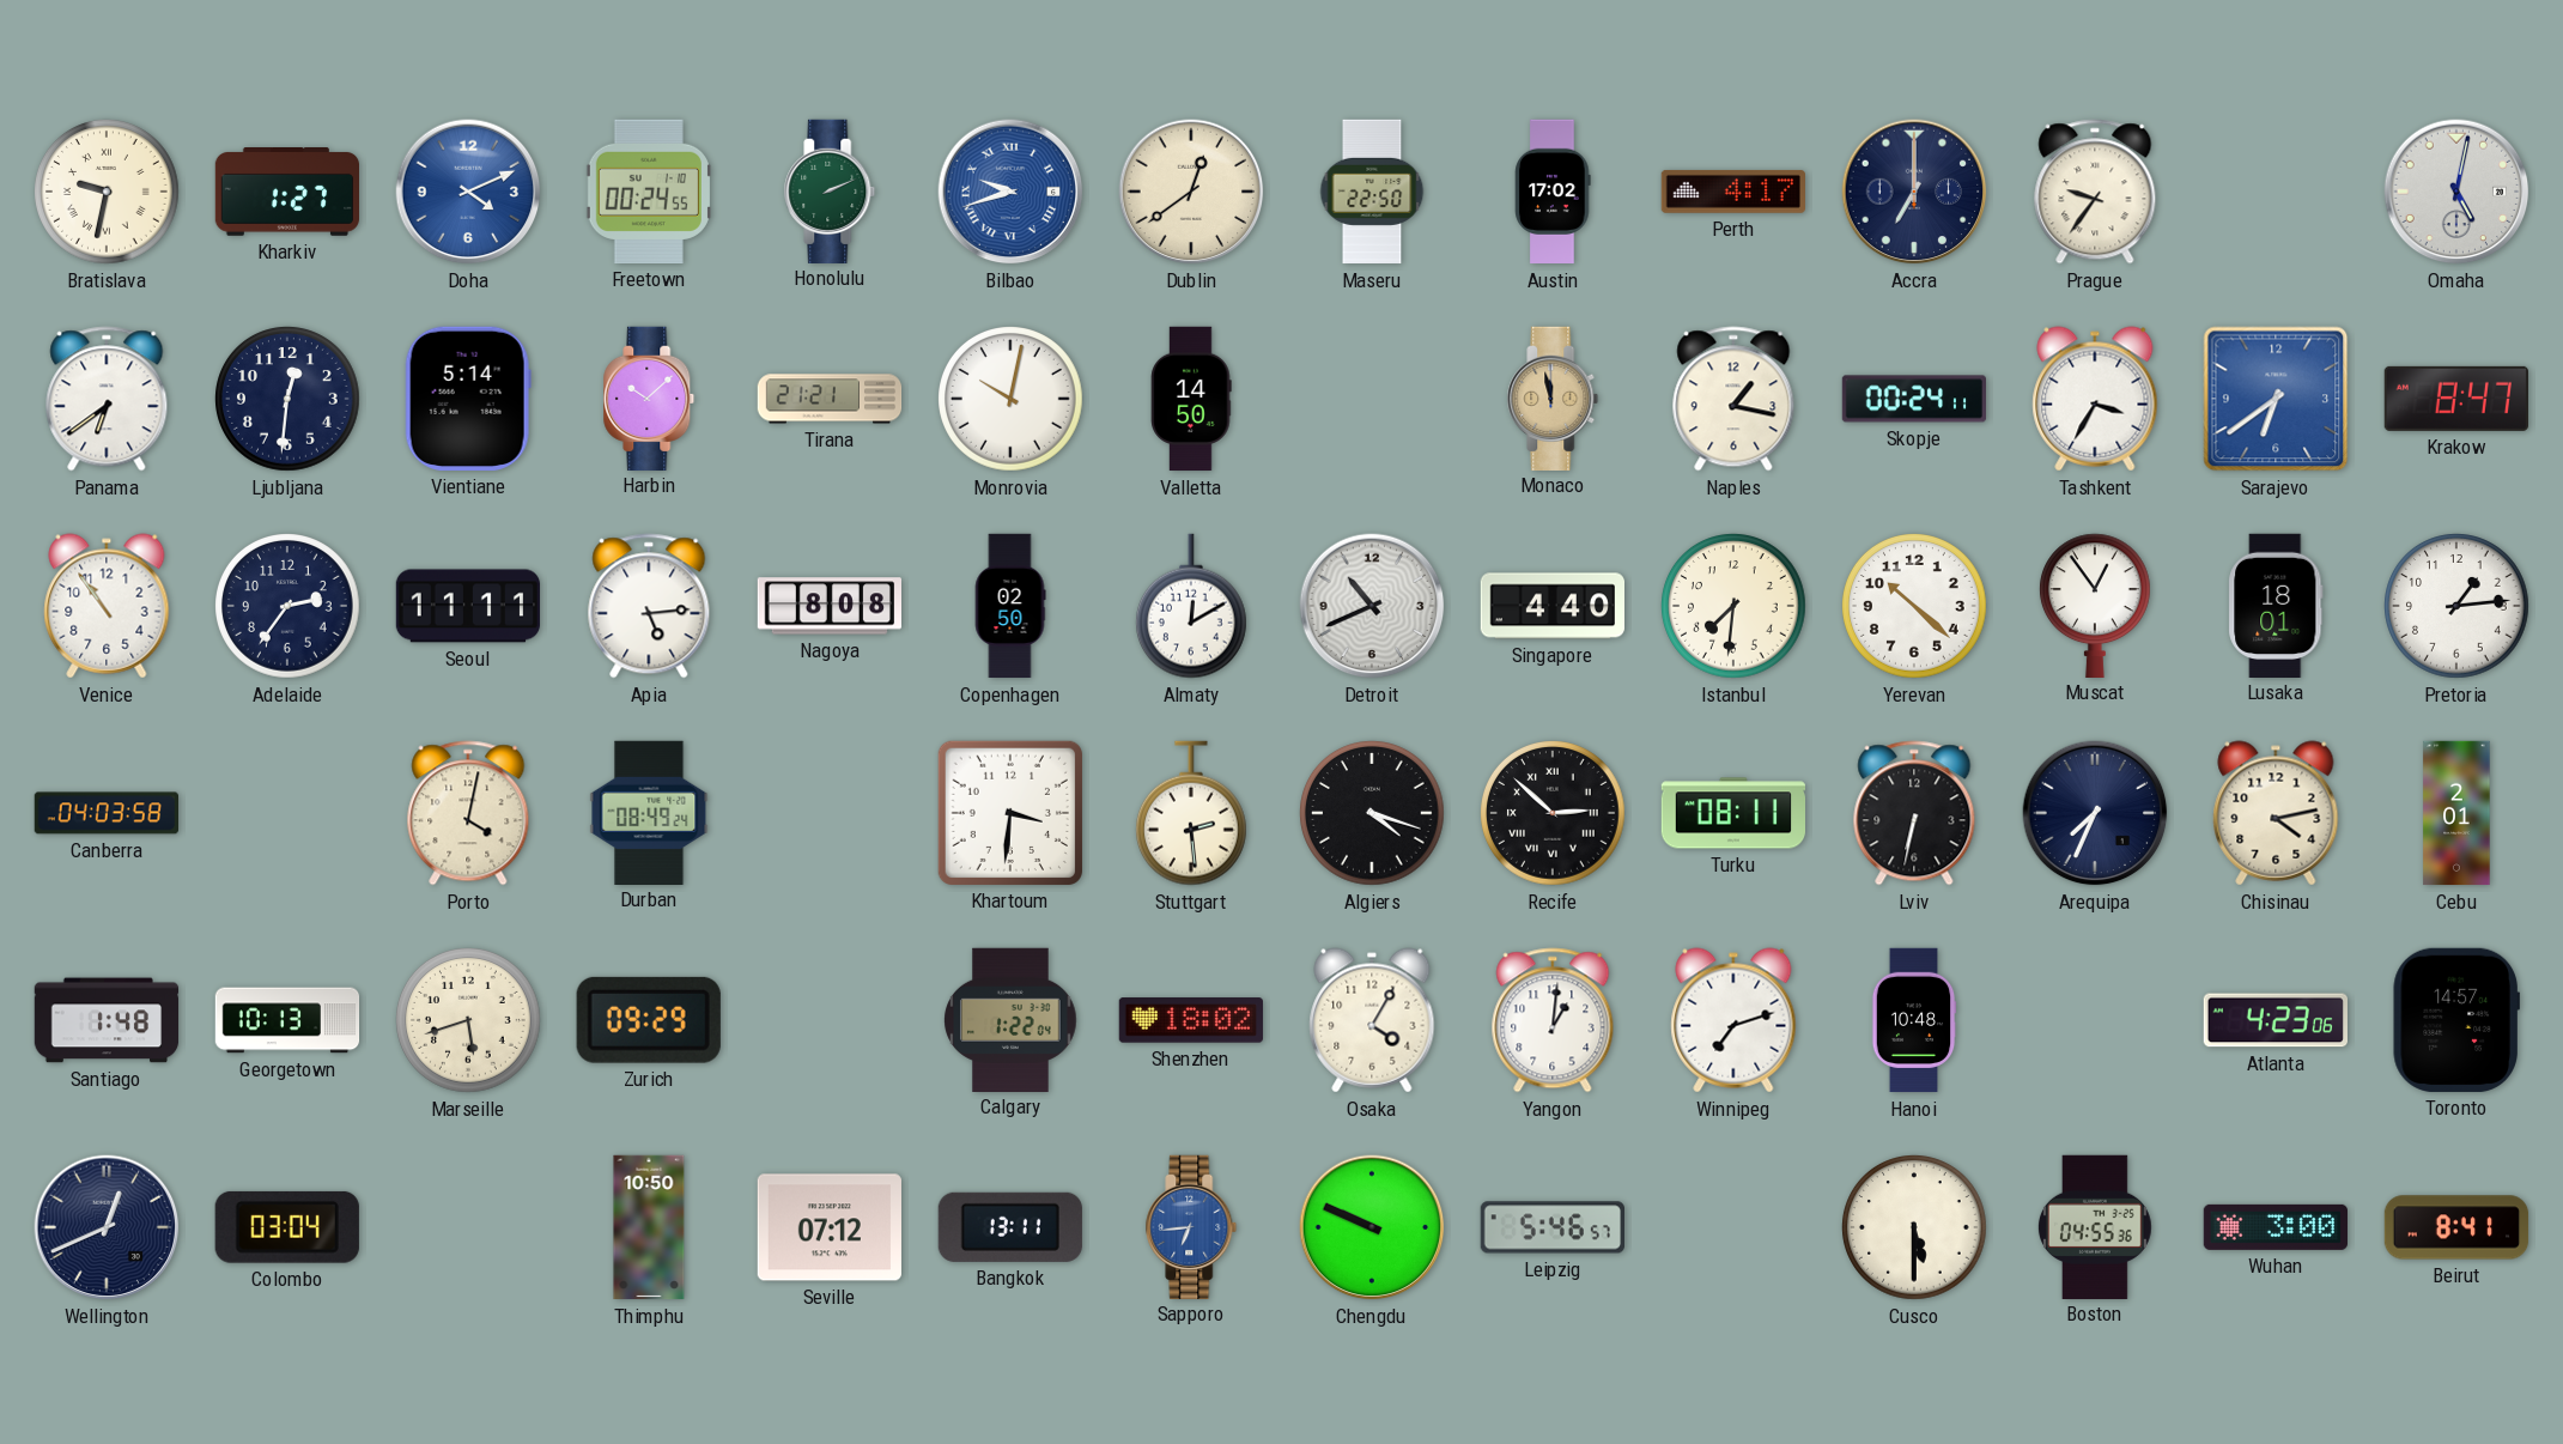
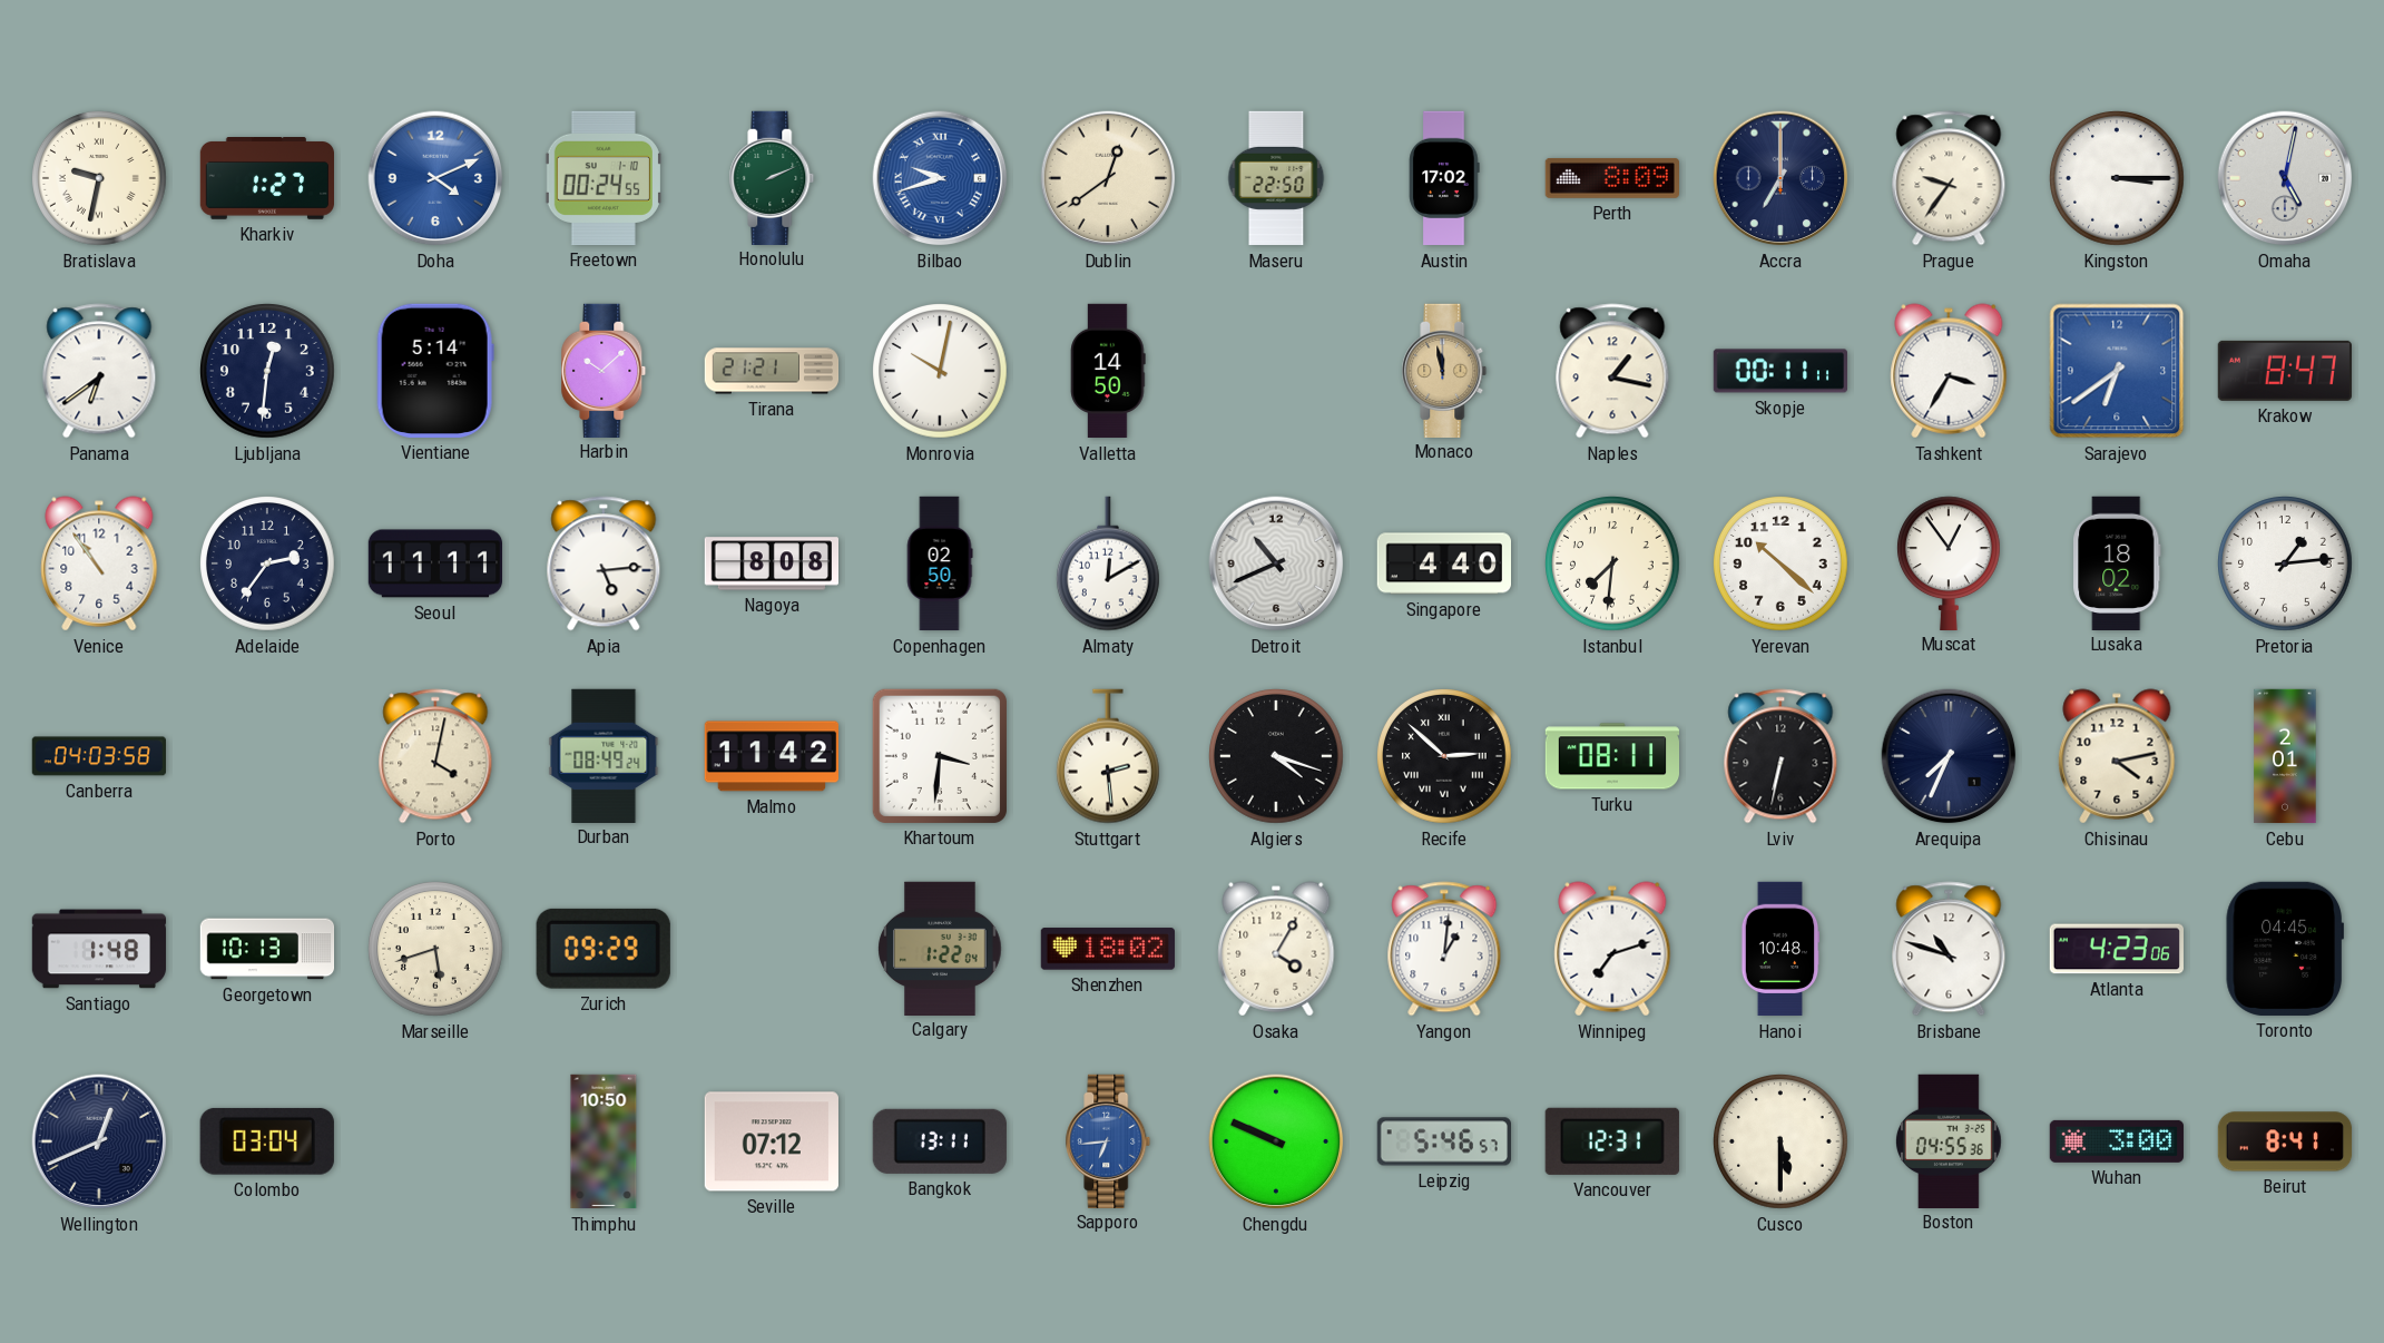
Perth: 4:17 -> 8:09
Kingston: none -> 3:15
Skopje: 00:24 -> 00:11
Lusaka: 18:01 -> 18:02
Malmo: none -> 11:42
Brisbane: none -> 10:48
Toronto: 14:57 -> 04:45
Vancouver: none -> 12:31
